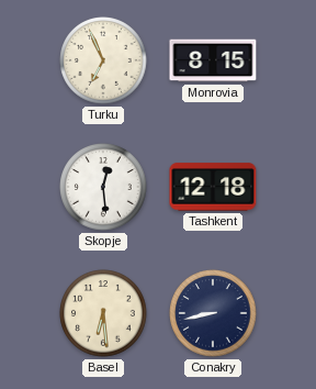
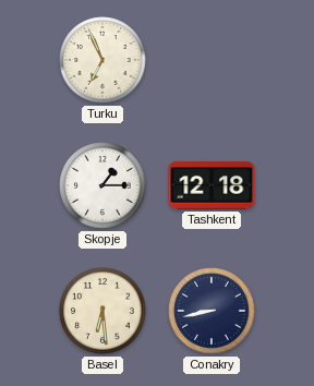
Monrovia: 8:15 -> none
Skopje: 12:29 -> 1:15
